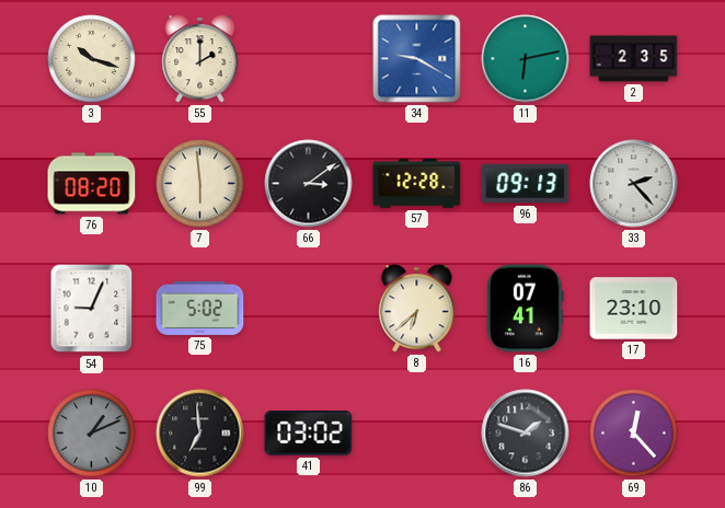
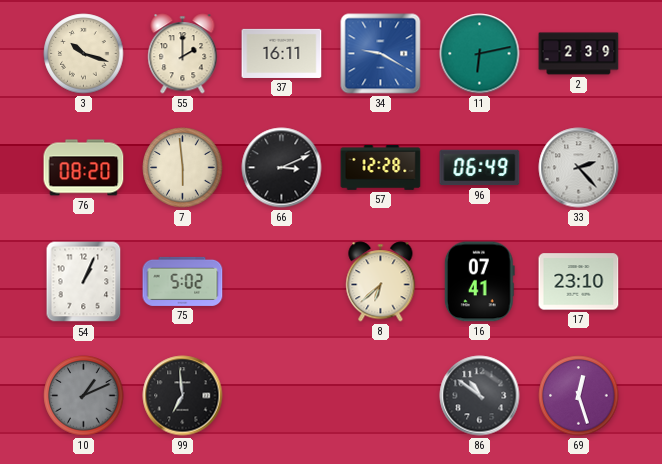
37: none -> 16:11
2: 2:35 -> 2:39
66: 3:09 -> 3:11
96: 09:13 -> 06:49
54: 9:04 -> 1:04
41: 03:02 -> none
86: 1:48 -> 10:51
69: 12:23 -> 12:27
